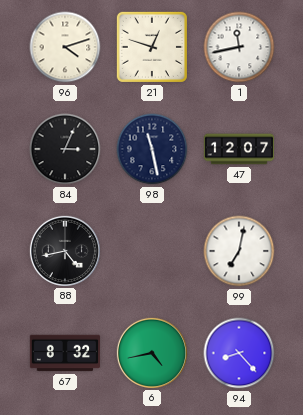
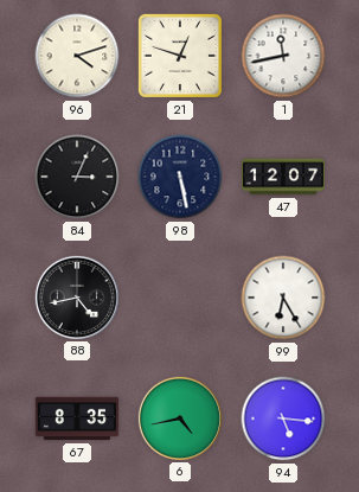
98: 11:28 -> 5:28
99: 7:02 -> 6:25
67: 8:32 -> 8:35
94: 8:23 -> 5:16
